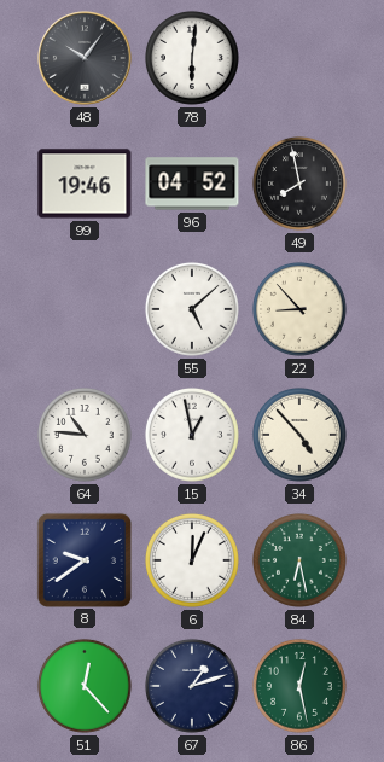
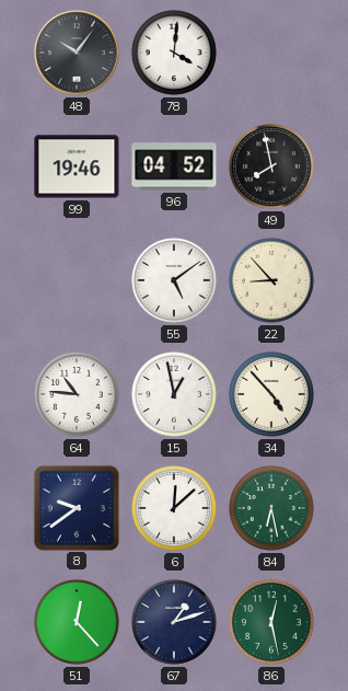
78: 6:01 -> 4:01
55: 5:08 -> 5:09
6: 12:04 -> 12:08
